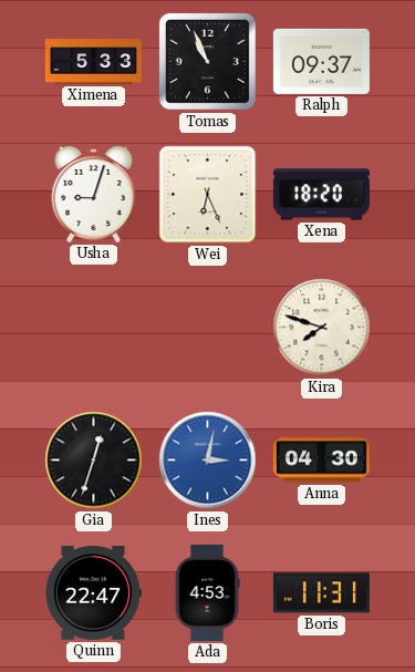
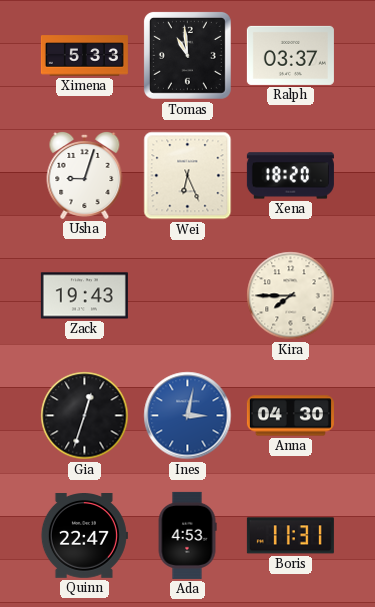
Tomas: 10:56 -> 10:59
Ralph: 09:37 -> 03:37
Zack: none -> 19:43
Kira: 7:48 -> 7:45
